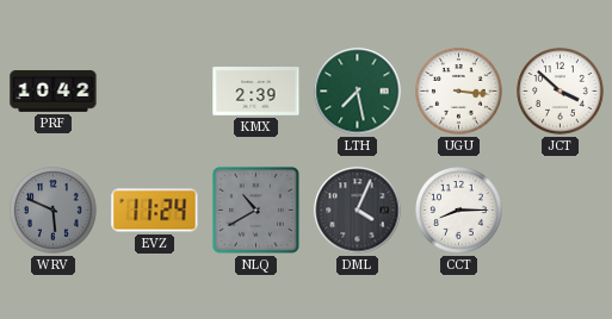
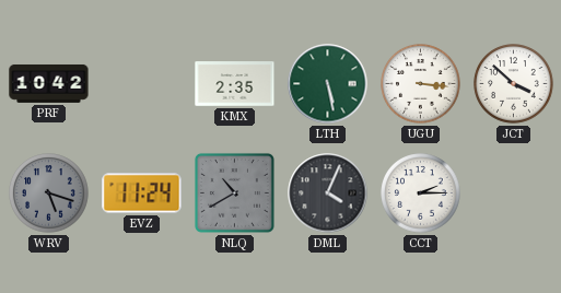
KMX: 2:39 -> 2:35
LTH: 7:28 -> 5:28
WRV: 5:49 -> 5:18
CCT: 8:15 -> 2:15
